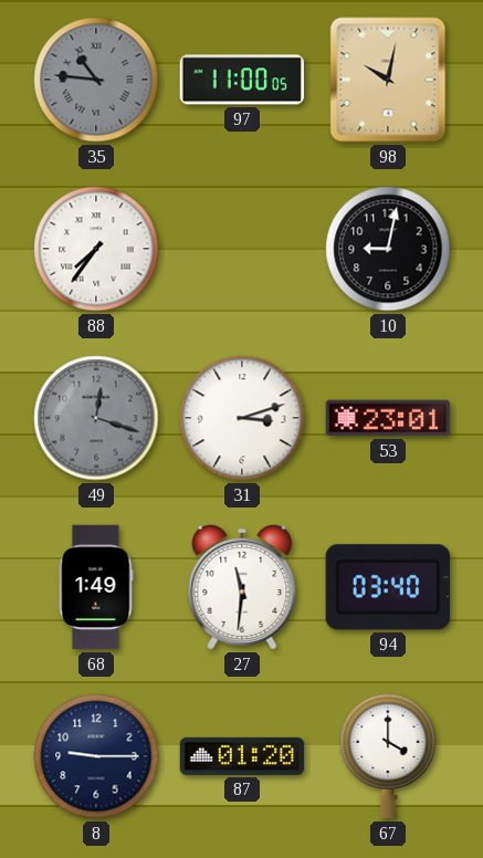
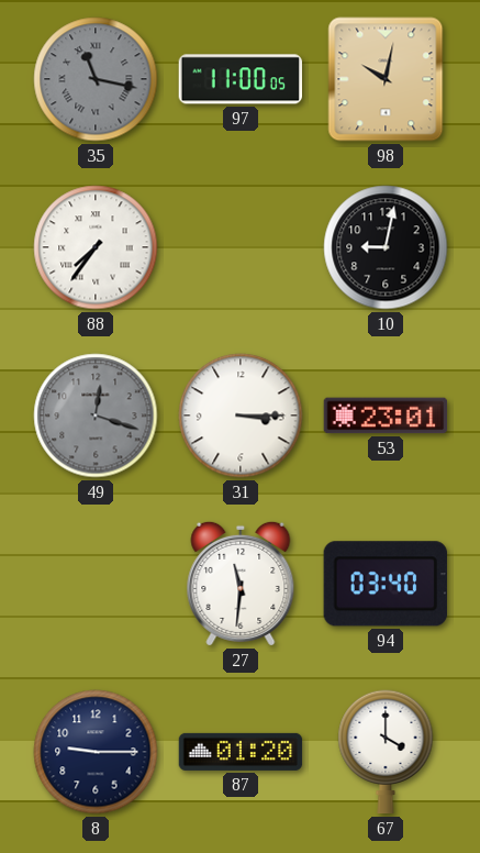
35: 10:46 -> 11:17
31: 3:12 -> 3:15
68: 1:49 -> none
